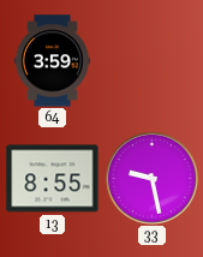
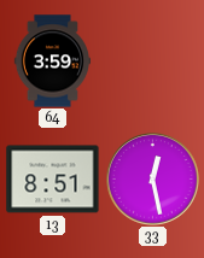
13: 8:55 -> 8:51
33: 9:28 -> 12:28
